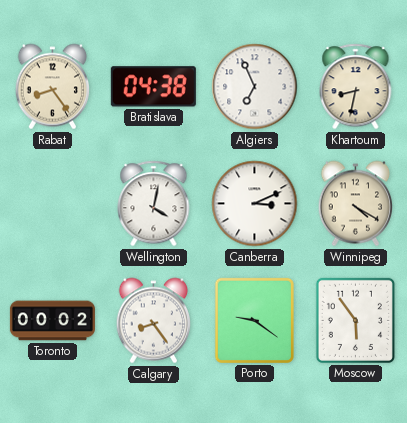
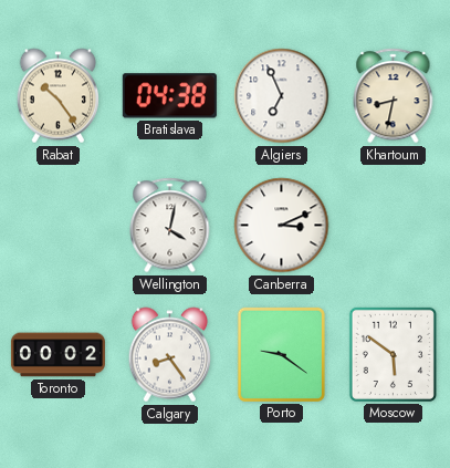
Rabat: 8:24 -> 10:24
Winnipeg: 4:20 -> none
Moscow: 5:54 -> 5:51
